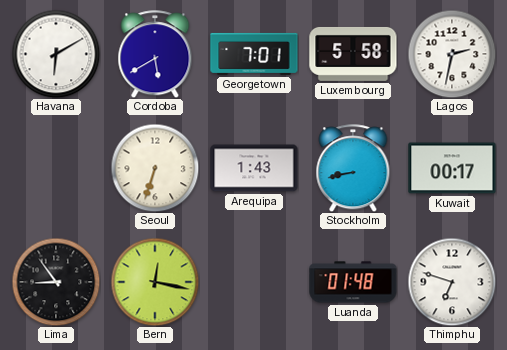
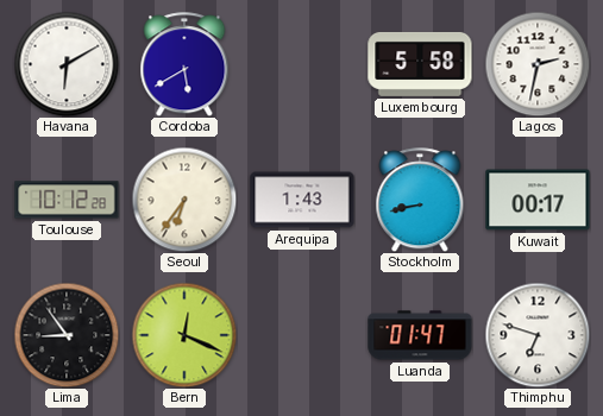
Georgetown: 7:01 -> none
Toulouse: none -> 10:12
Seoul: 6:33 -> 6:36
Bern: 12:17 -> 12:19
Luanda: 01:48 -> 01:47
